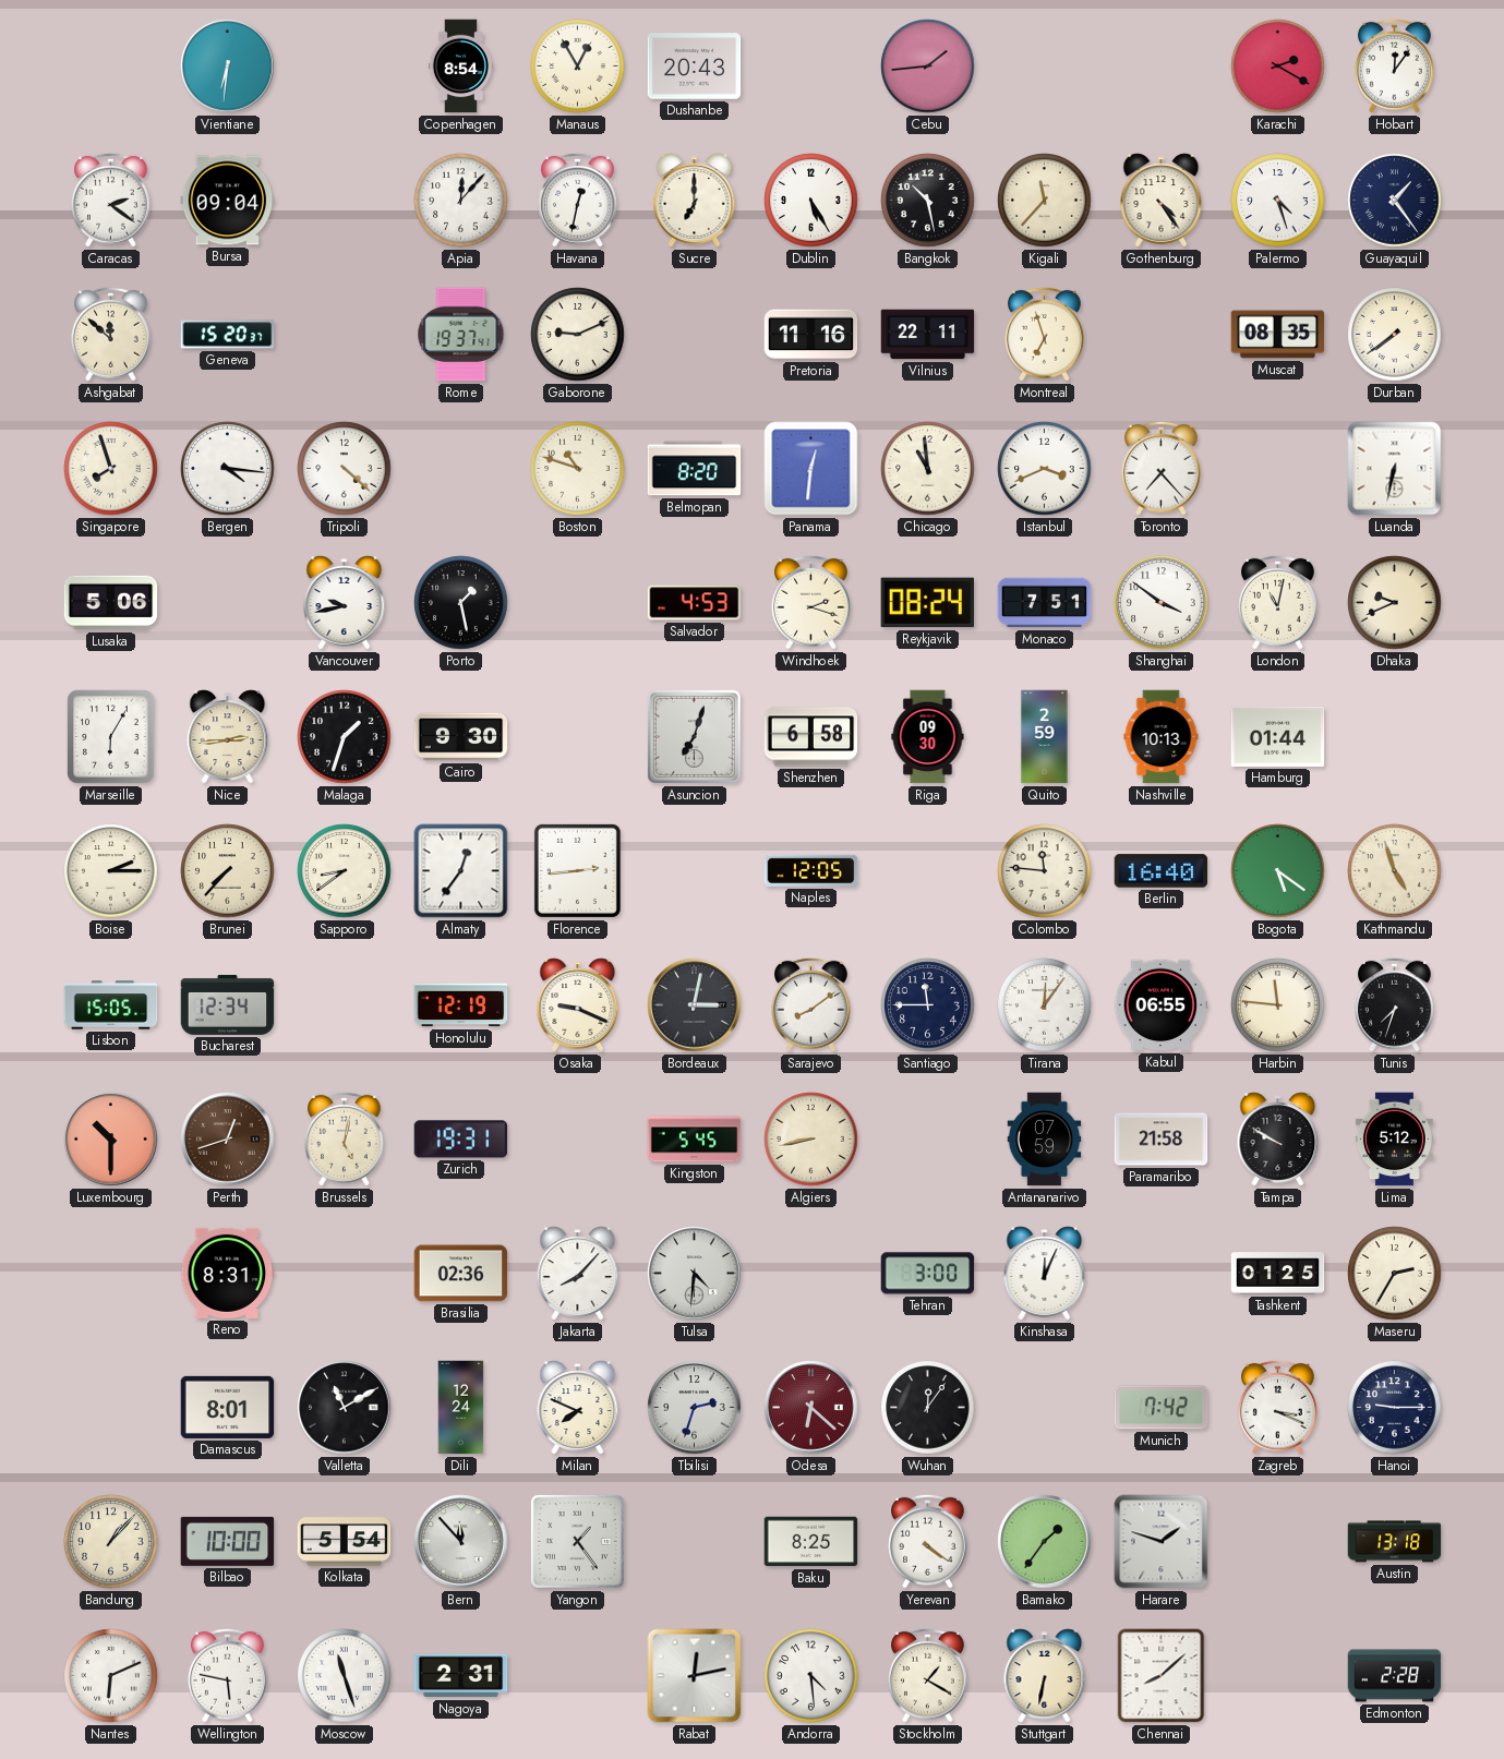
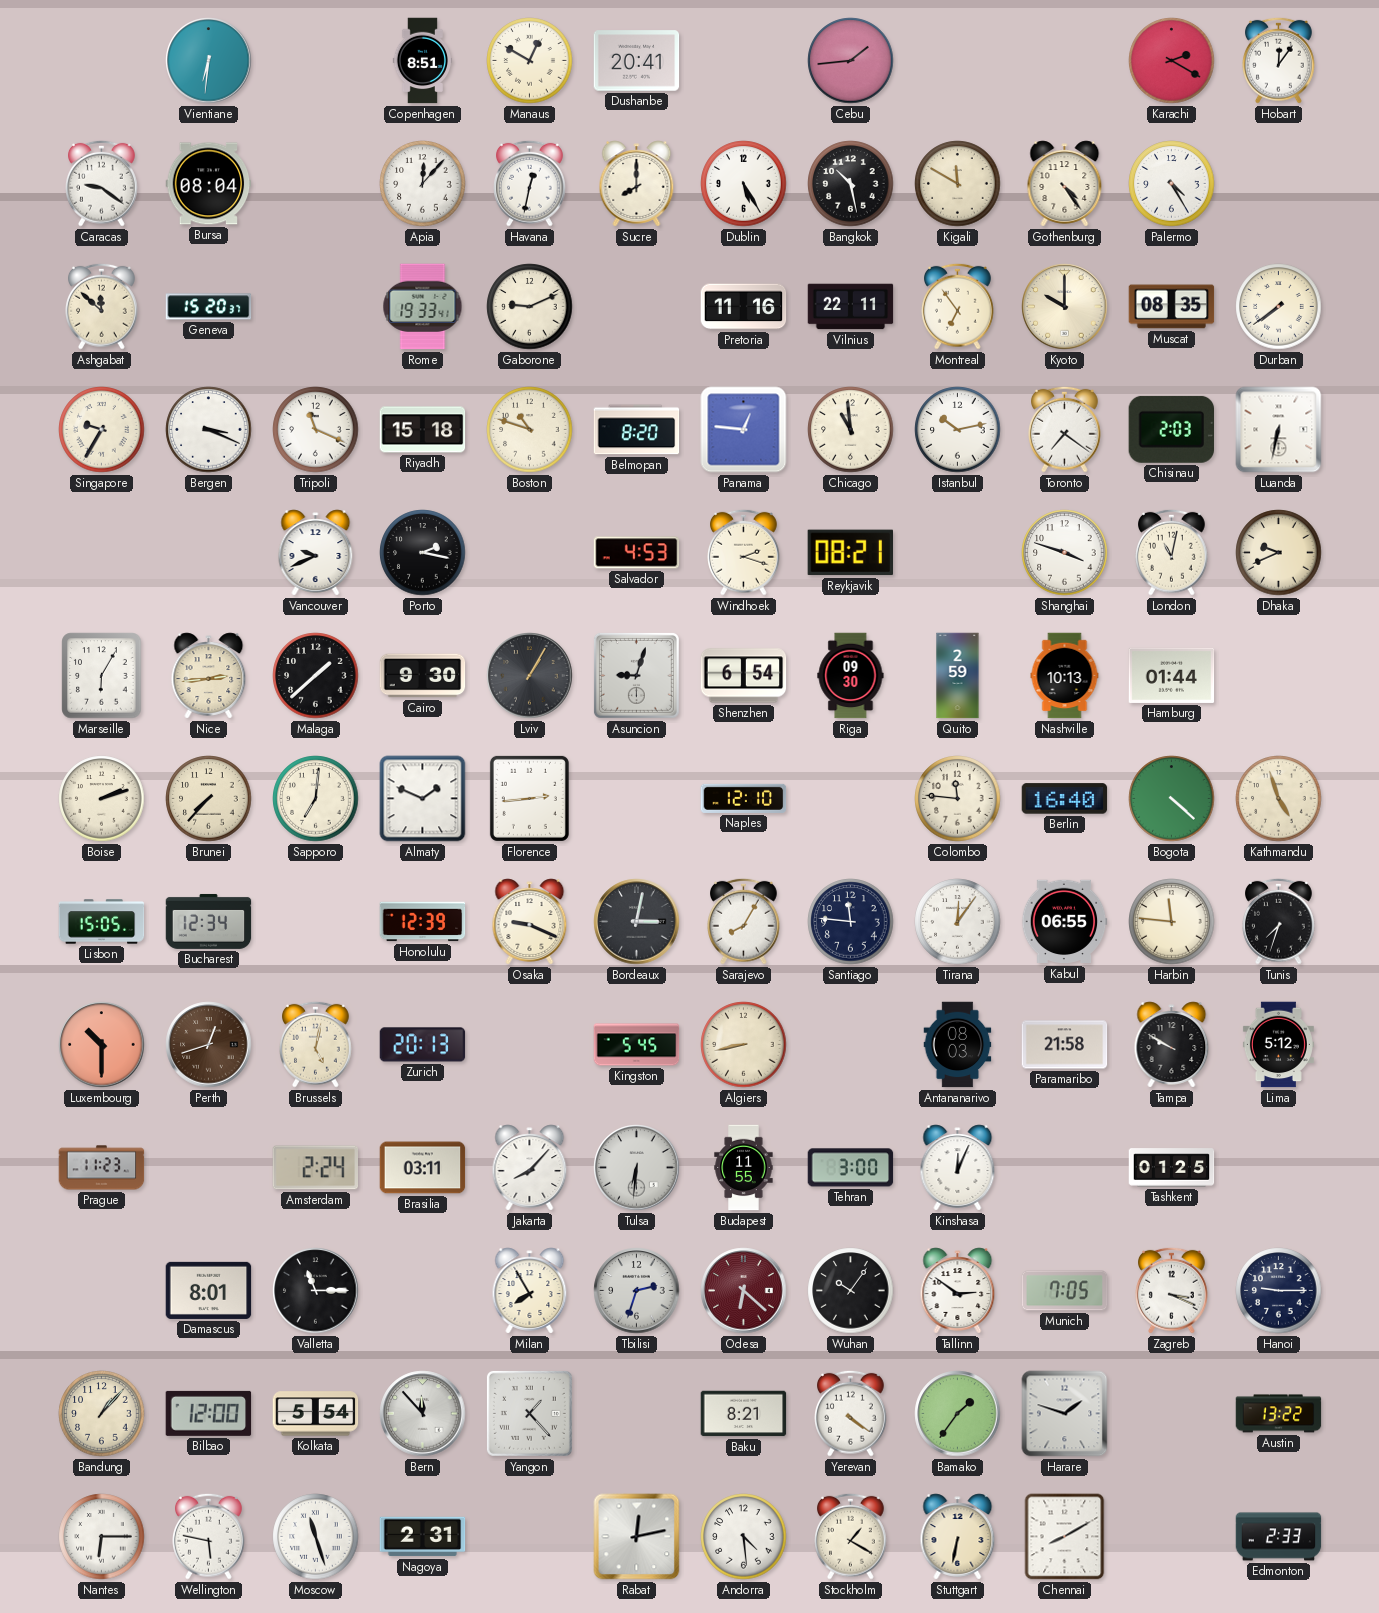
Copenhagen: 8:54 -> 8:51
Manaus: 12:55 -> 12:50
Dushanbe: 20:43 -> 20:41
Caracas: 2:21 -> 9:21
Bursa: 09:04 -> 08:04
Sucre: 7:00 -> 8:00
Kigali: 11:37 -> 11:50
Palermo: 4:27 -> 4:25
Guayaquil: 1:24 -> none
Rome: 19:37 -> 19:33
Montreal: 6:57 -> 6:54
Kyoto: none -> 10:00
Singapore: 7:57 -> 9:35
Bergen: 4:16 -> 3:19
Tripoli: 4:22 -> 11:19
Riyadh: none -> 15:18
Panama: 12:31 -> 12:46
Istanbul: 3:41 -> 10:13
Toronto: 7:23 -> 7:21
Chisinau: none -> 2:03
Lusaka: 5:06 -> none
Vancouver: 9:43 -> 9:41
Porto: 1:28 -> 2:17
Reykjavik: 08:24 -> 08:21
Monaco: 7:51 -> none
Shanghai: 3:51 -> 3:48
Malaga: 1:33 -> 1:38
Lviv: none -> 1:05
Asuncion: 7:03 -> 9:03
Shenzhen: 6:58 -> 6:54
Boise: 2:15 -> 2:12
Sapporo: 8:39 -> 7:01
Almaty: 12:36 -> 1:49
Naples: 12:05 -> 12:10
Bogota: 5:21 -> 4:22
Honolulu: 12:19 -> 12:39
Sarajevo: 8:09 -> 8:05
Santiago: 11:45 -> 11:46
Zurich: 19:31 -> 20:13
Antananarivo: 07:59 -> 08:03
Prague: none -> 11:23
Reno: 8:31 -> none
Amsterdam: none -> 2:24
Brasilia: 02:36 -> 03:11
Tulsa: 4:31 -> 6:31
Budapest: none -> 11:55
Maseru: 2:35 -> none
Valletta: 11:10 -> 11:15
Dili: 12:24 -> none
Milan: 7:49 -> 7:55
Wuhan: 12:06 -> 10:06
Tallinn: none -> 2:51
Munich: 7:42 -> 7:05
Bilbao: 10:00 -> 12:00
Yangon: 1:24 -> 1:23
Baku: 8:25 -> 8:21
Austin: 13:18 -> 13:22
Nantes: 6:11 -> 6:15
Chennai: 8:08 -> 8:10
Edmonton: 2:28 -> 2:33
